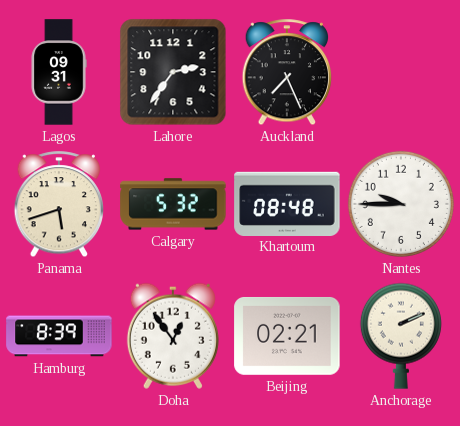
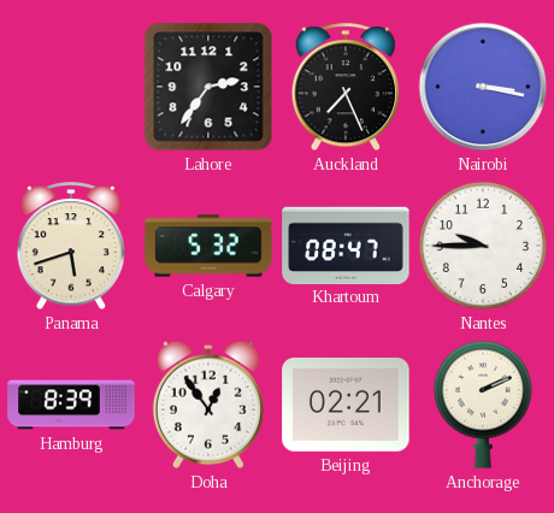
Lagos: 09:31 -> none
Nairobi: none -> 3:17
Khartoum: 08:48 -> 08:47
